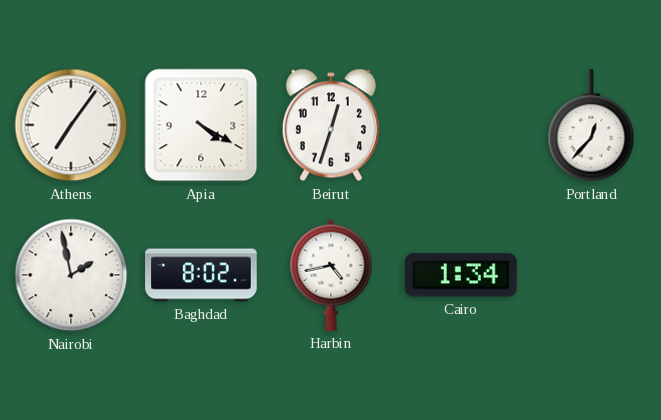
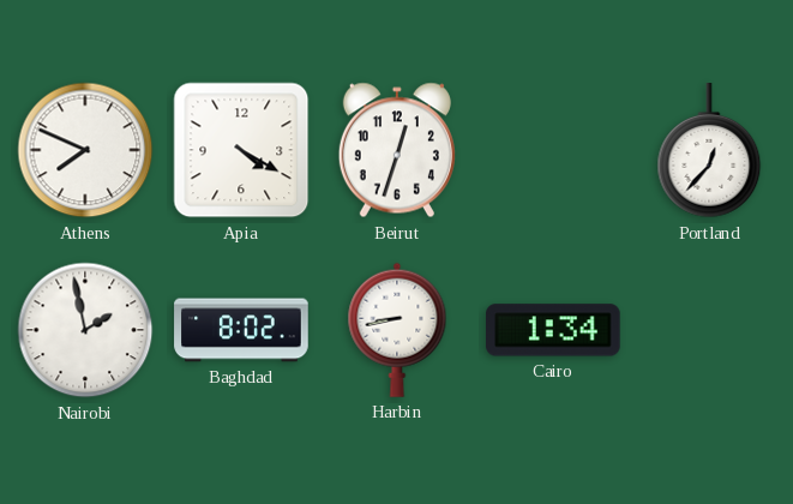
Athens: 7:06 -> 7:49
Harbin: 4:43 -> 8:43
